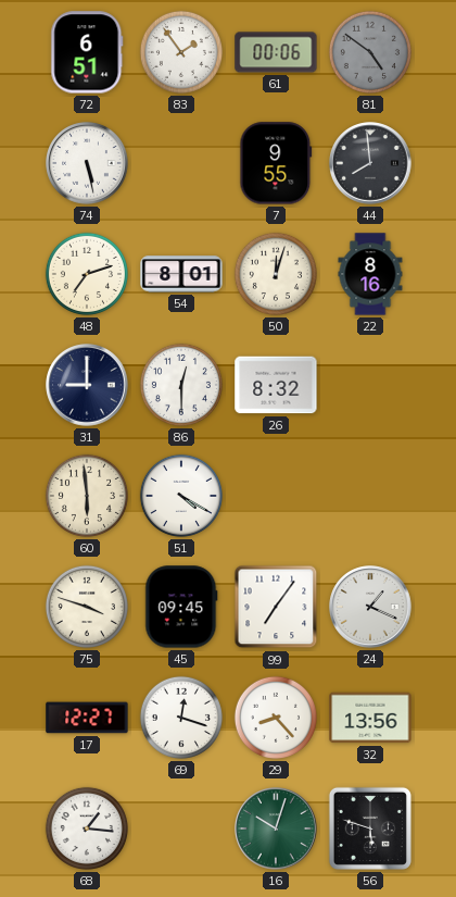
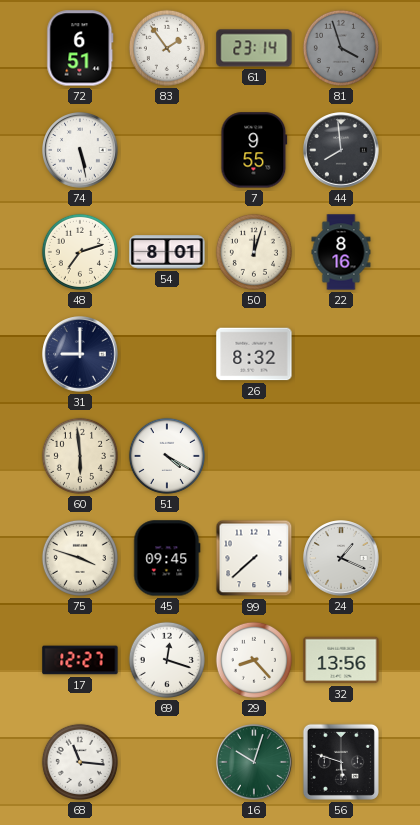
61: 00:06 -> 23:14
81: 4:51 -> 3:57
86: 12:30 -> none
99: 7:06 -> 7:38
68: 1:16 -> 11:16
